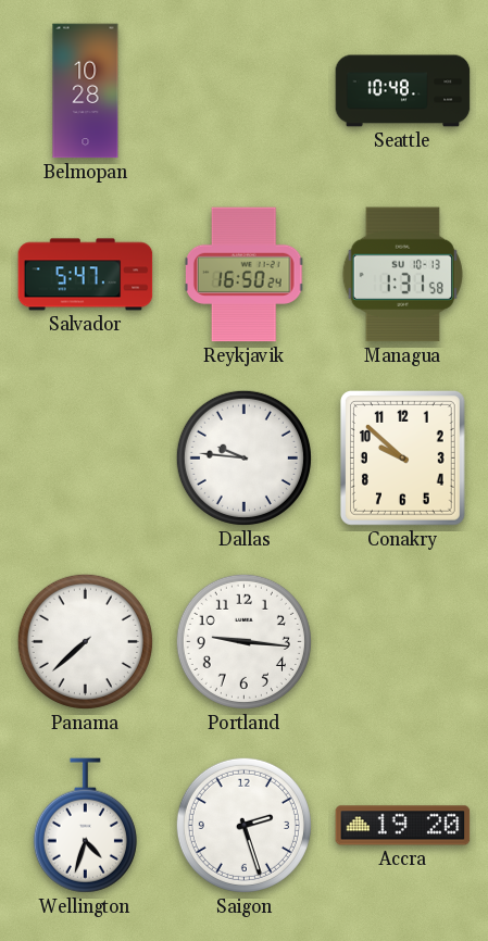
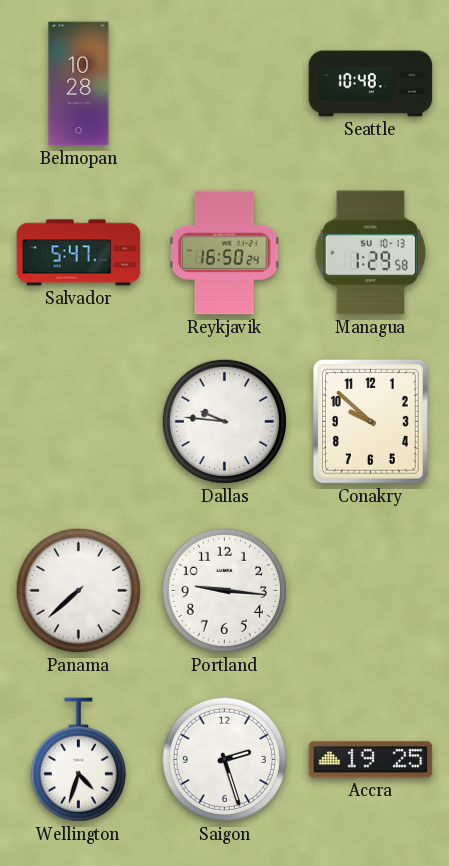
Managua: 1:31 -> 1:29
Accra: 19:20 -> 19:25
